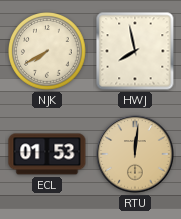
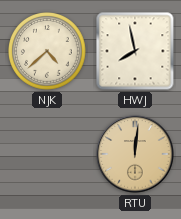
NJK: 7:40 -> 4:38
ECL: 01:53 -> none
